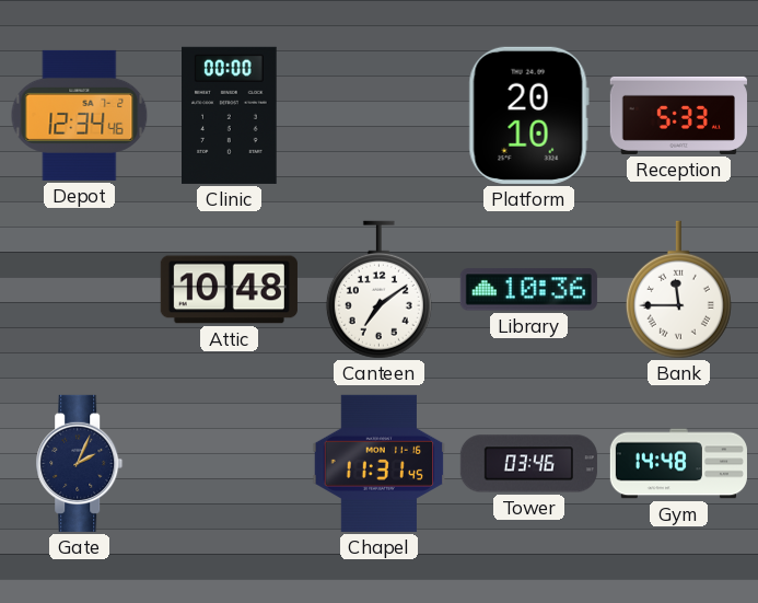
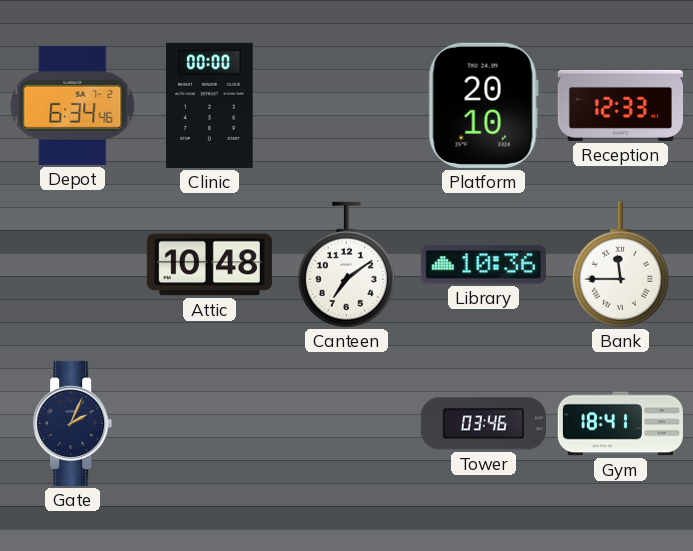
Depot: 12:34 -> 6:34
Reception: 5:33 -> 12:33
Chapel: 11:31 -> none
Gym: 14:48 -> 18:41
